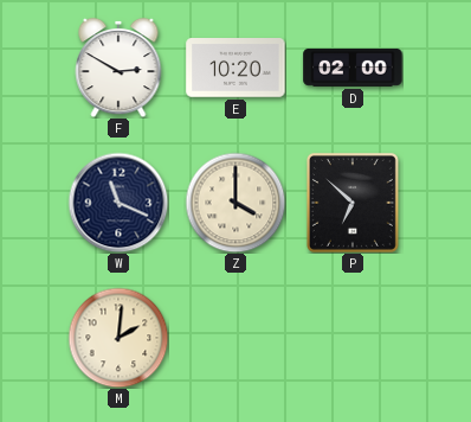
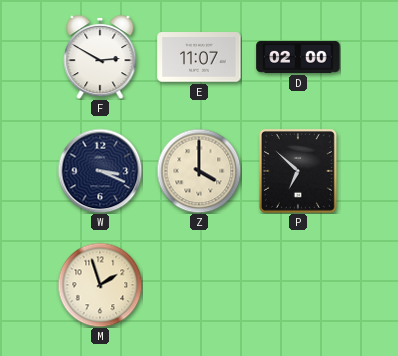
E: 10:20 -> 11:07
W: 11:19 -> 3:19
M: 2:01 -> 1:57
